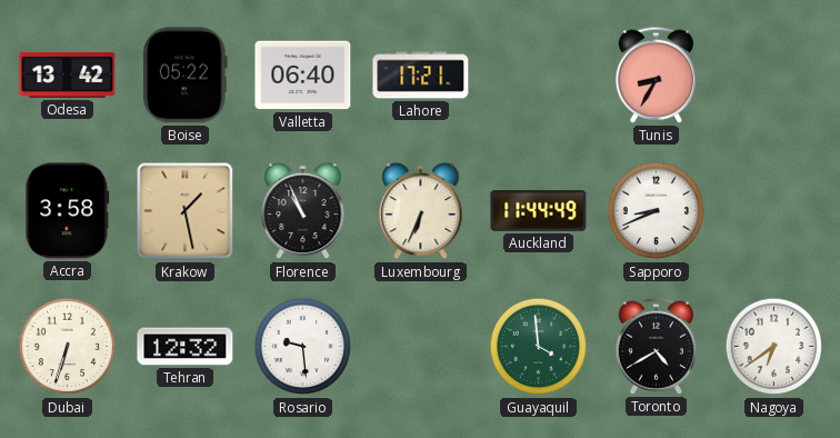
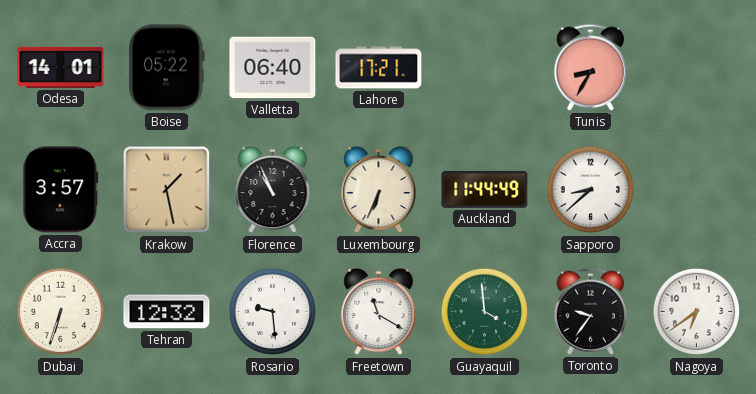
Odesa: 13:42 -> 14:01
Accra: 3:58 -> 3:57
Sapporo: 8:41 -> 8:38
Freetown: none -> 11:20
Toronto: 4:40 -> 9:36
